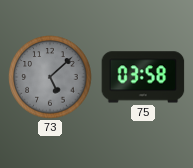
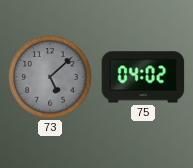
75: 03:58 -> 04:02
